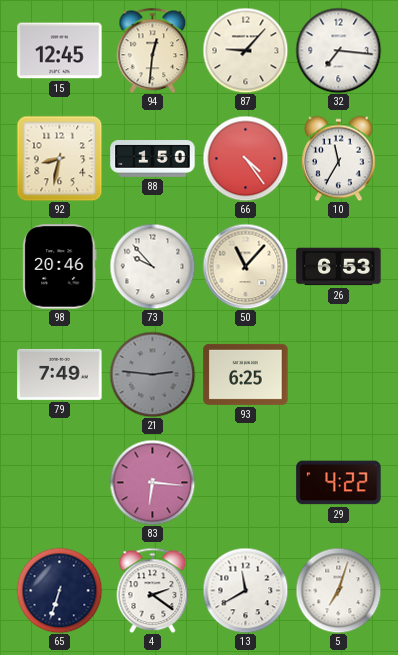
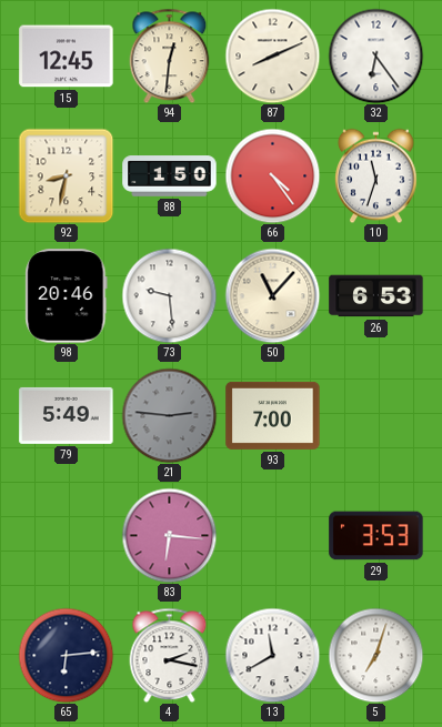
87: 9:07 -> 8:11
32: 7:16 -> 6:24
10: 11:35 -> 11:33
73: 9:53 -> 9:29
79: 7:49 -> 5:49
93: 6:25 -> 7:00
29: 4:22 -> 3:53
65: 6:33 -> 6:14
4: 2:21 -> 2:17
